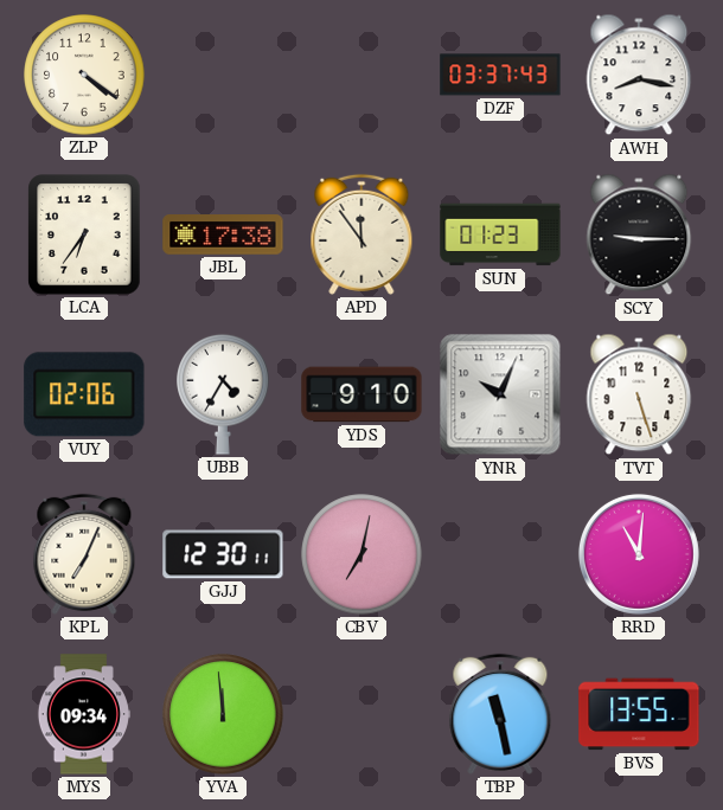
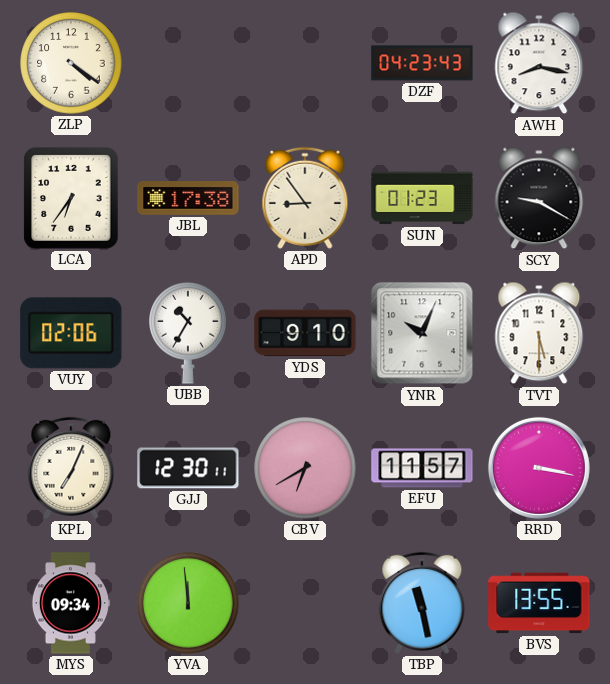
DZF: 03:37 -> 04:23
APD: 11:54 -> 8:54
SCY: 9:15 -> 9:20
UBB: 4:35 -> 10:35
TVT: 5:27 -> 5:30
CBV: 7:02 -> 6:40
EFU: none -> 11:57
RRD: 11:01 -> 3:17
